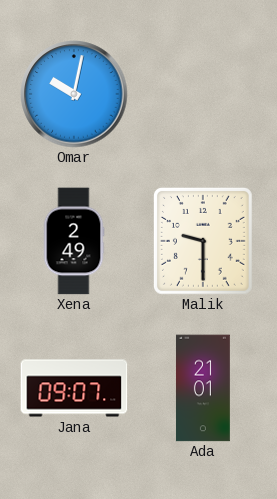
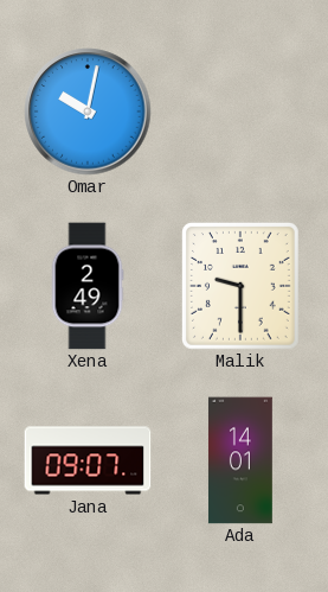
Ada: 21:01 -> 14:01
